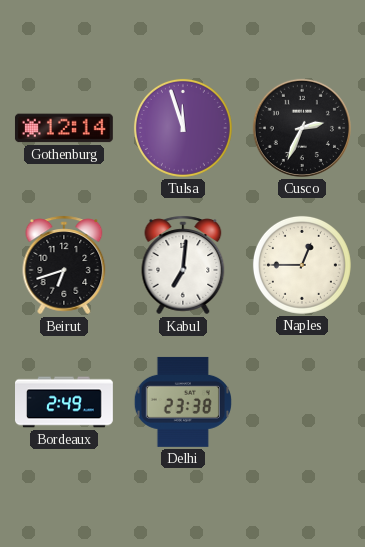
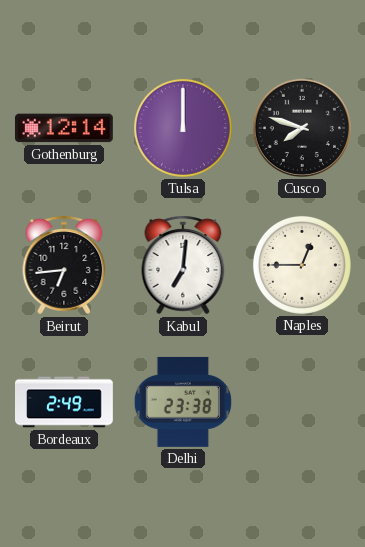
Tulsa: 11:57 -> 12:00
Cusco: 2:34 -> 7:48
Beirut: 6:42 -> 6:44
